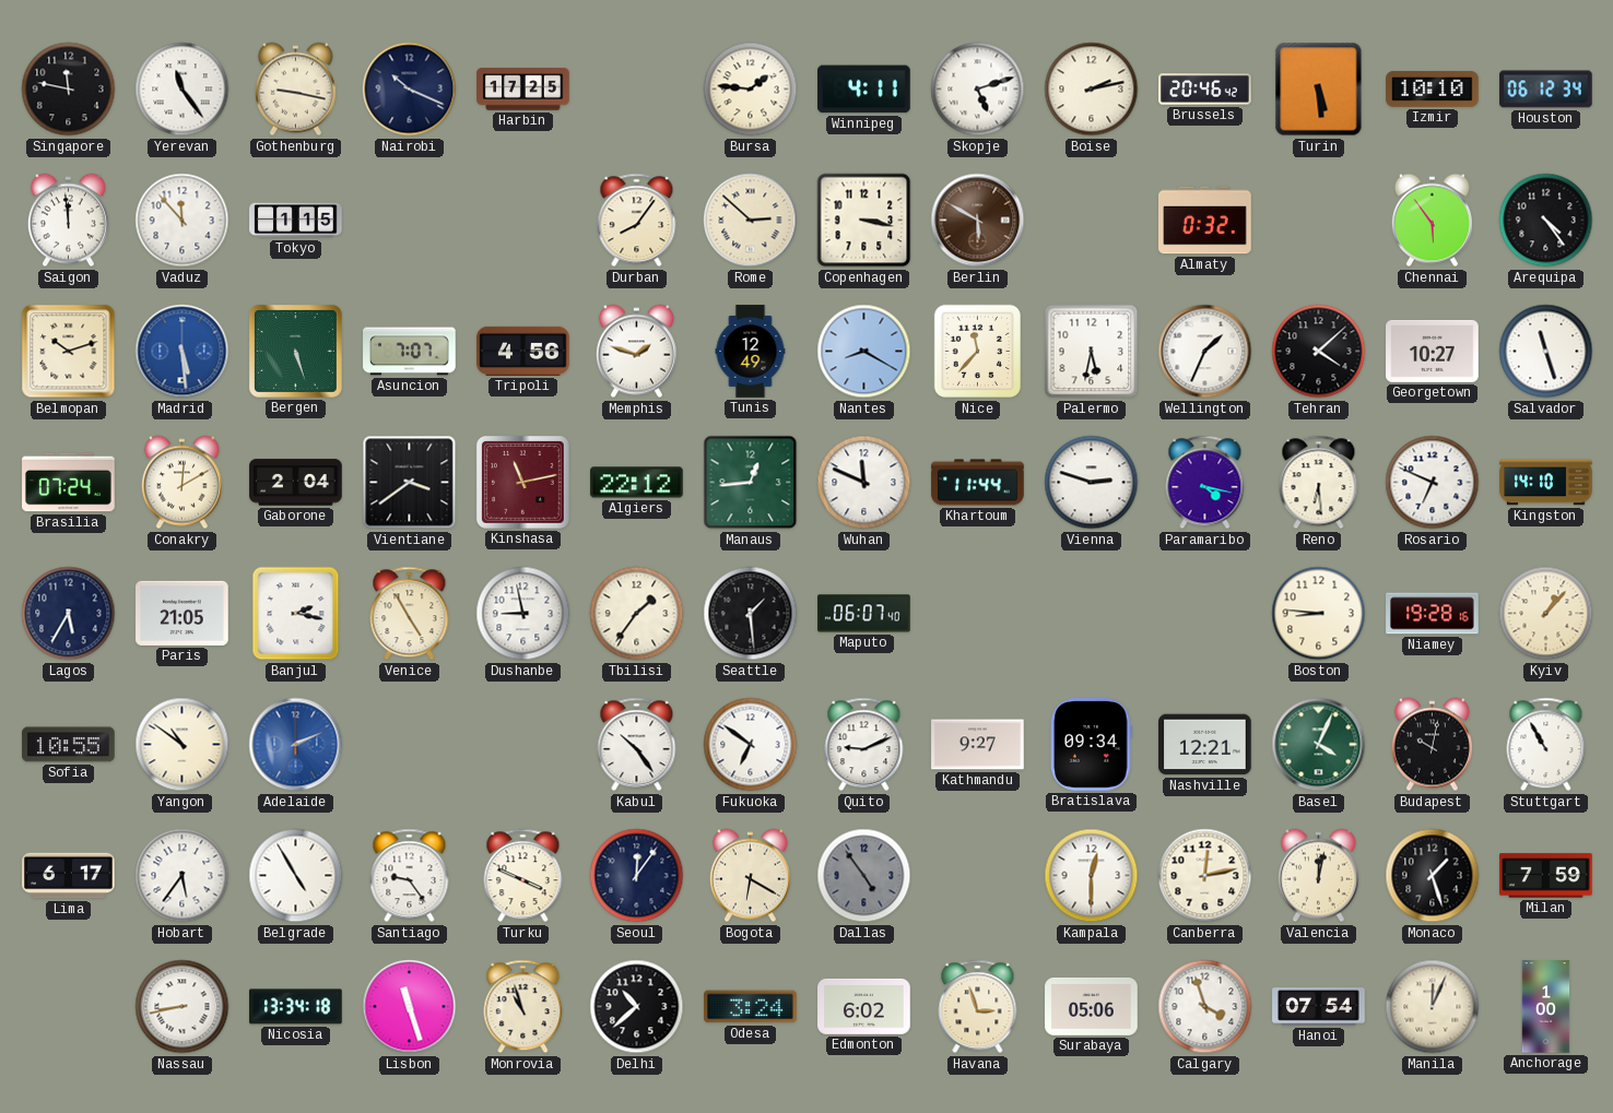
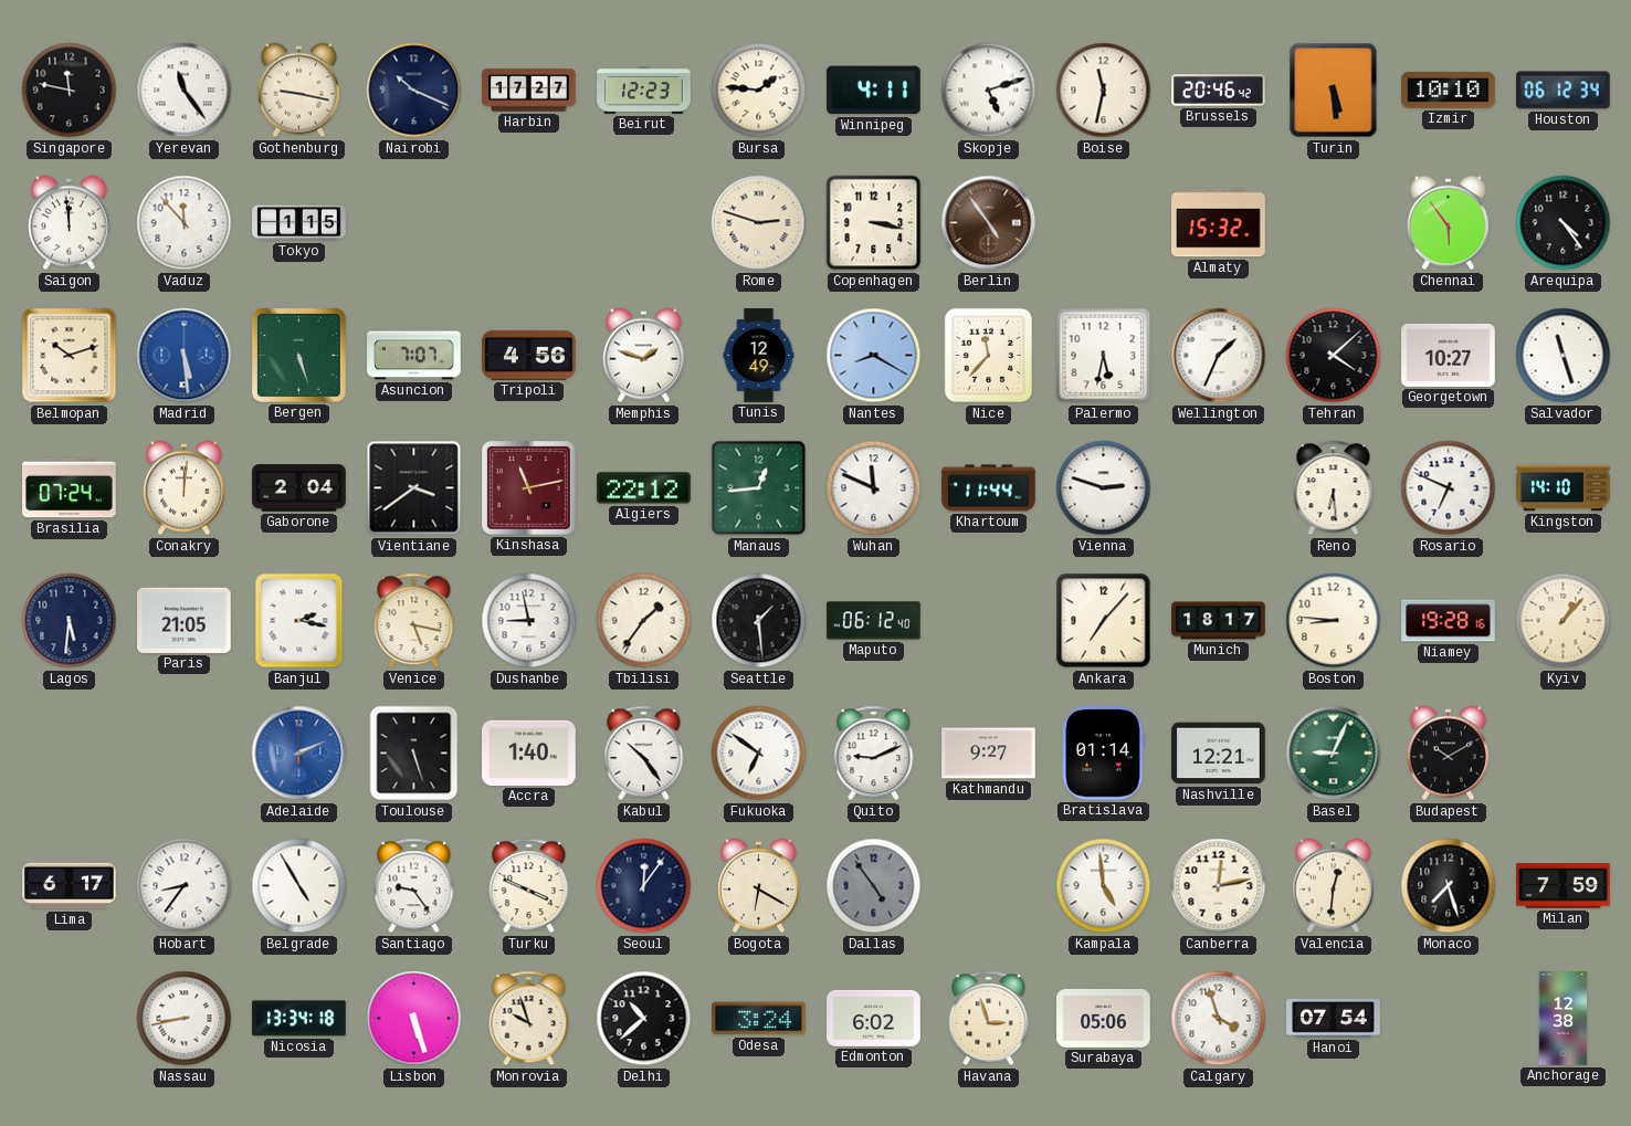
Harbin: 17:25 -> 17:27
Beirut: none -> 12:23
Boise: 2:13 -> 11:32
Durban: 8:06 -> none
Rome: 2:52 -> 2:48
Berlin: 5:50 -> 4:54
Almaty: 0:32 -> 15:32
Conakry: 12:10 -> 12:01
Paramaribo: 4:17 -> none
Lagos: 5:35 -> 5:31
Venice: 4:55 -> 5:17
Maputo: 06:07 -> 06:12
Ankara: none -> 7:07
Munich: none -> 18:17
Sofia: 10:55 -> none
Yangon: 10:51 -> none
Toulouse: none -> 5:27
Accra: none -> 1:40
Bratislava: 09:34 -> 01:14
Basel: 4:04 -> 9:04
Budapest: 10:02 -> 10:10
Stuttgart: 10:55 -> none
Hobart: 5:36 -> 8:36
Kampala: 12:30 -> 4:59
Valencia: 12:02 -> 12:31
Monaco: 1:27 -> 7:27
Lisbon: 11:27 -> 5:27
Monrovia: 10:57 -> 9:57
Manila: 12:04 -> none
Anchorage: 1:00 -> 12:38
